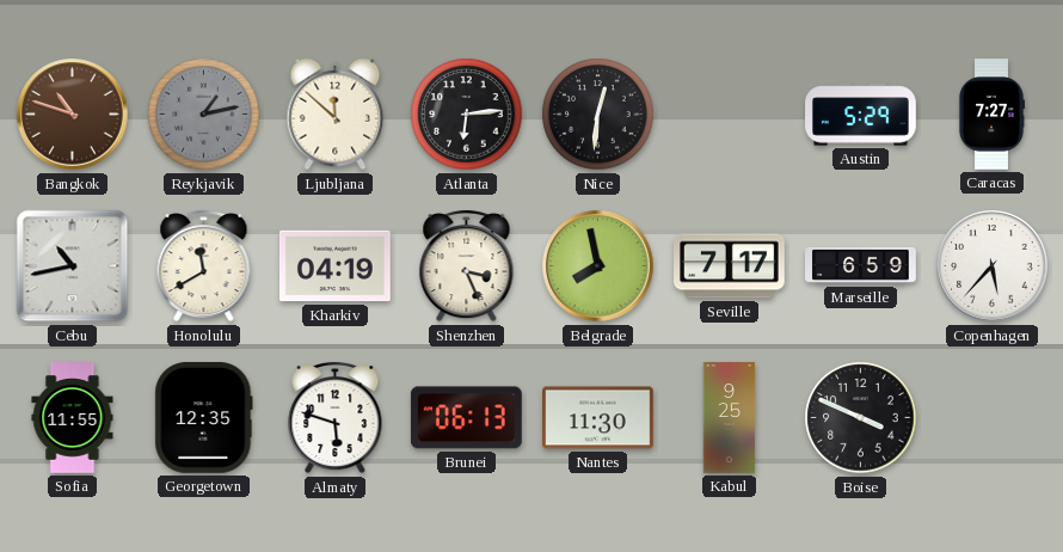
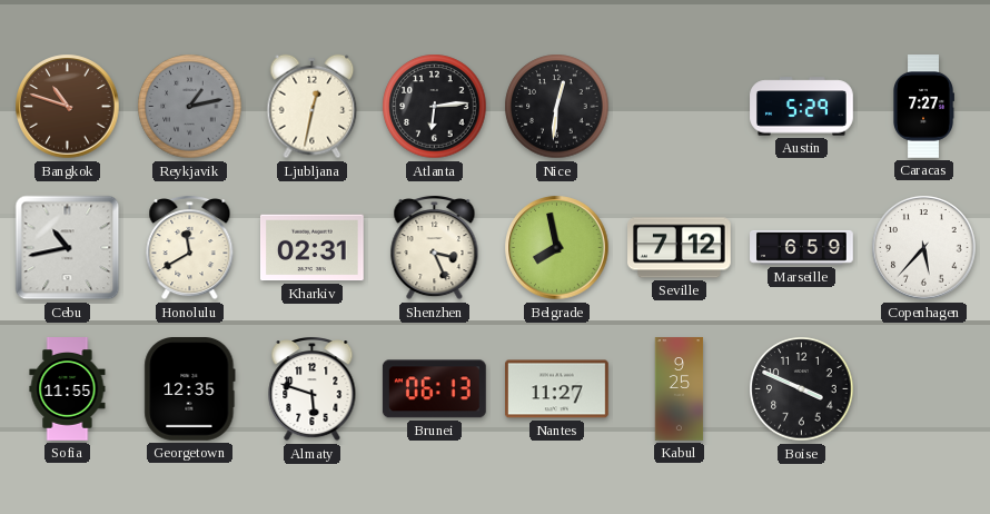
Ljubljana: 11:52 -> 12:32
Kharkiv: 04:19 -> 02:31
Seville: 7:17 -> 7:12
Nantes: 11:30 -> 11:27
